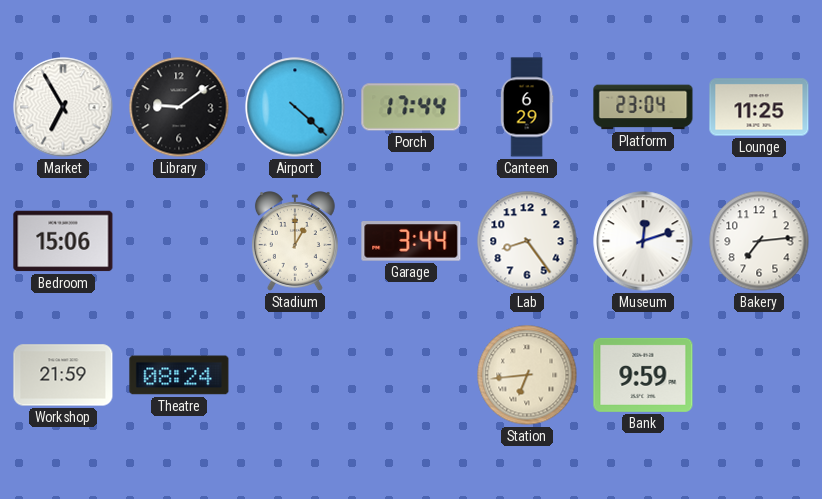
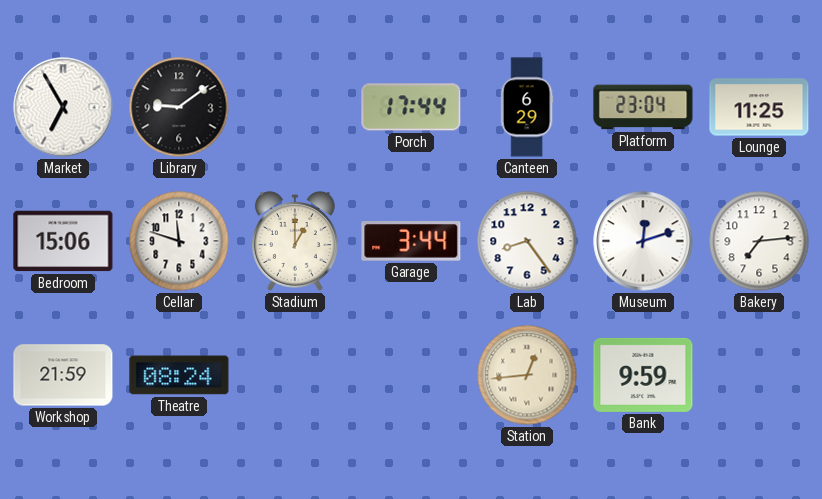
Airport: 4:22 -> none
Cellar: none -> 11:48
Station: 6:44 -> 12:44
